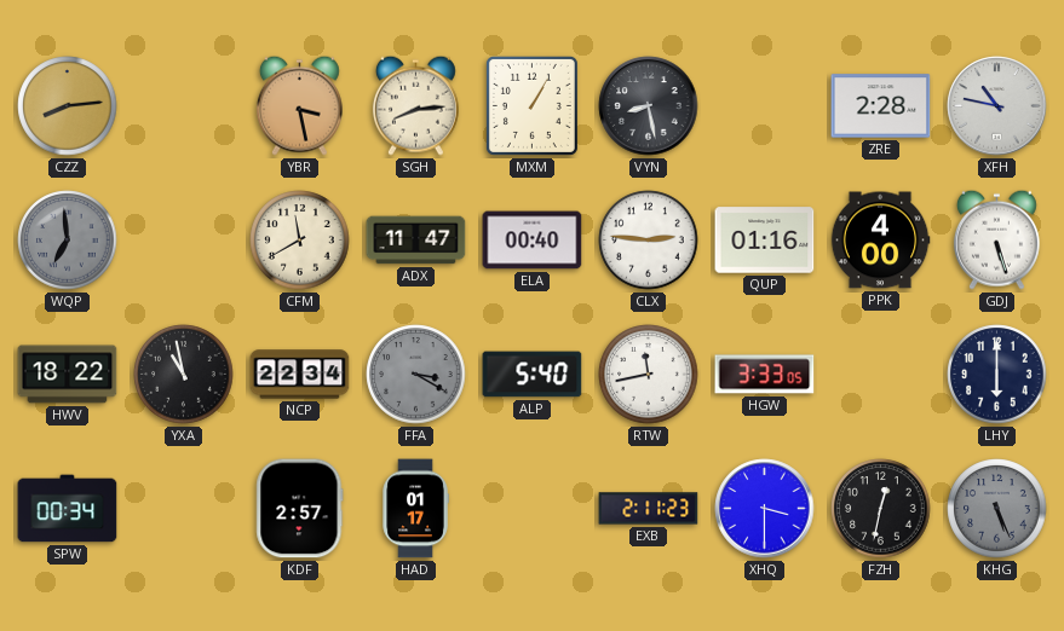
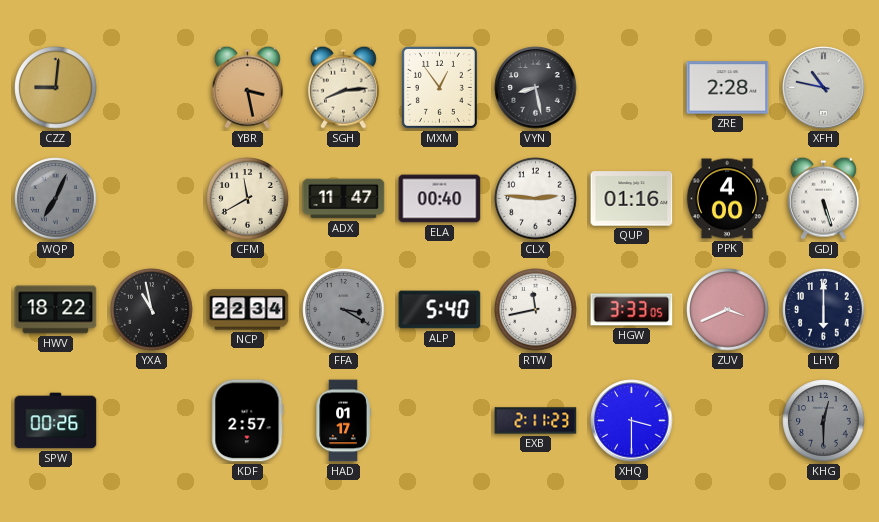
CZZ: 8:14 -> 9:01
MXM: 1:05 -> 12:54
WQP: 6:59 -> 7:04
ZUV: none -> 3:41
SPW: 00:34 -> 00:26
FZH: 12:32 -> none
KHG: 5:26 -> 12:30
